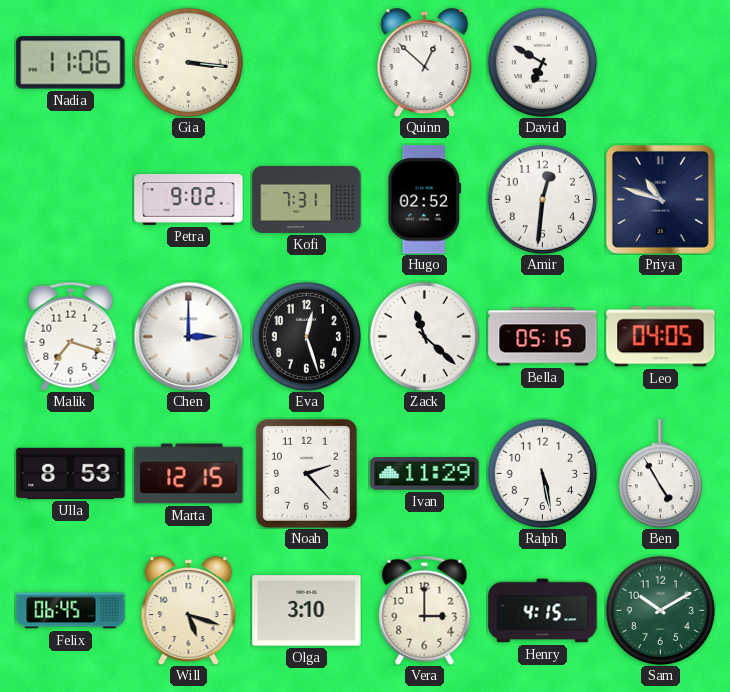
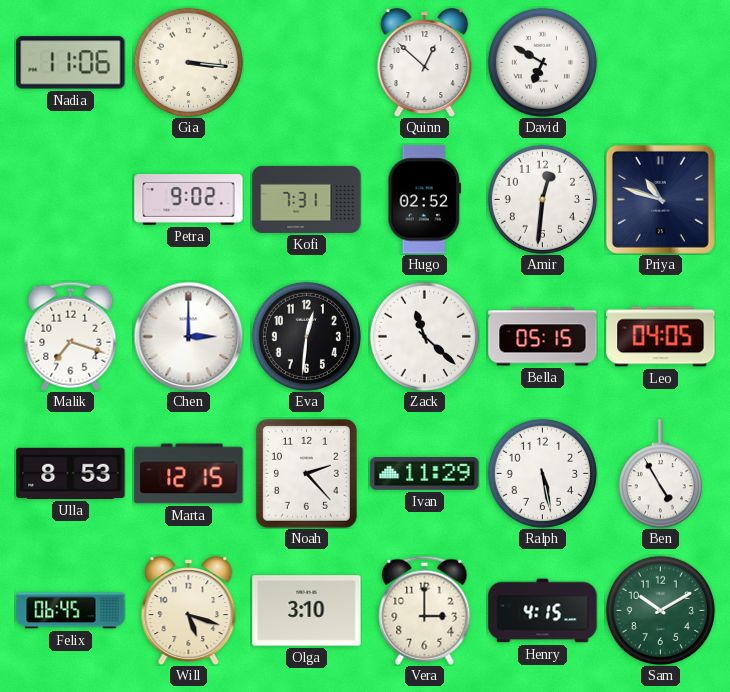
Eva: 12:27 -> 12:31
